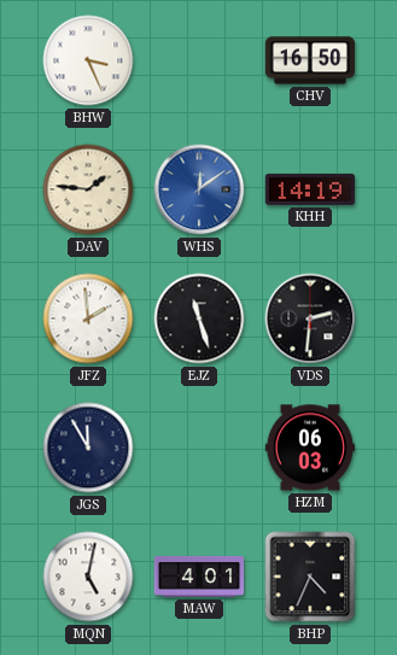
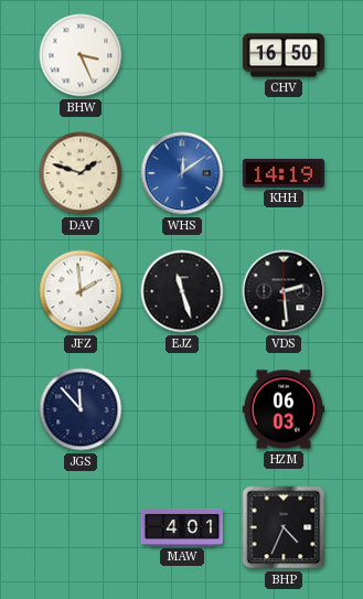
DAV: 1:46 -> 1:48
VDS: 2:31 -> 2:29
JGS: 11:55 -> 11:53
MQN: 5:02 -> none
